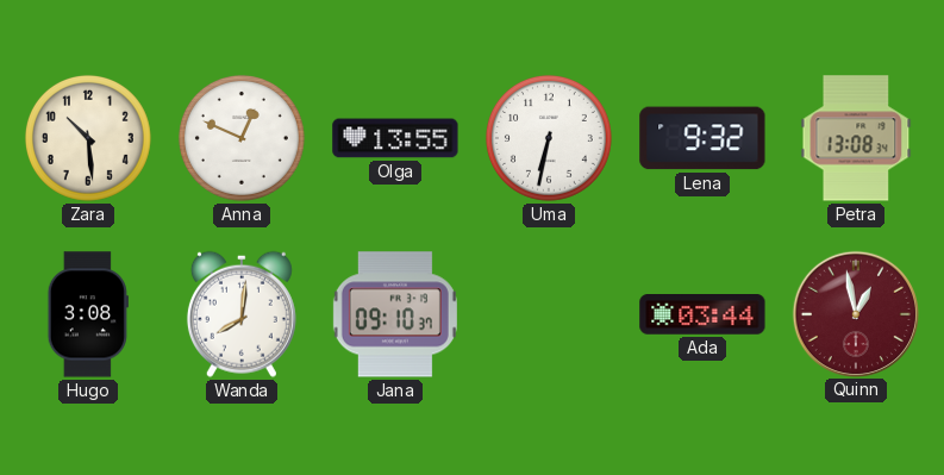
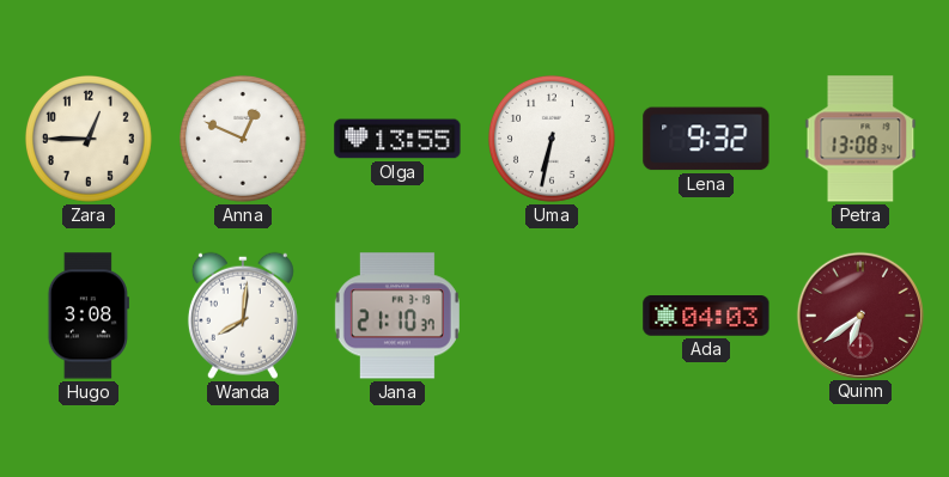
Zara: 10:29 -> 12:45
Jana: 09:10 -> 21:10
Ada: 03:44 -> 04:03
Quinn: 12:58 -> 6:39
